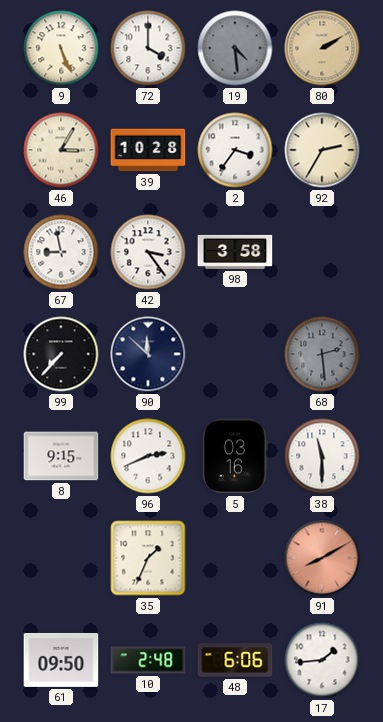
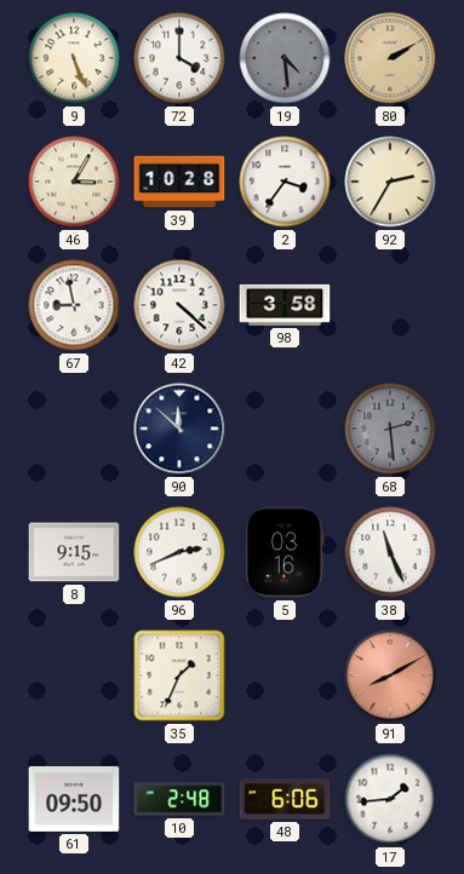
42: 3:24 -> 4:22
99: 7:37 -> none
38: 11:30 -> 11:26
